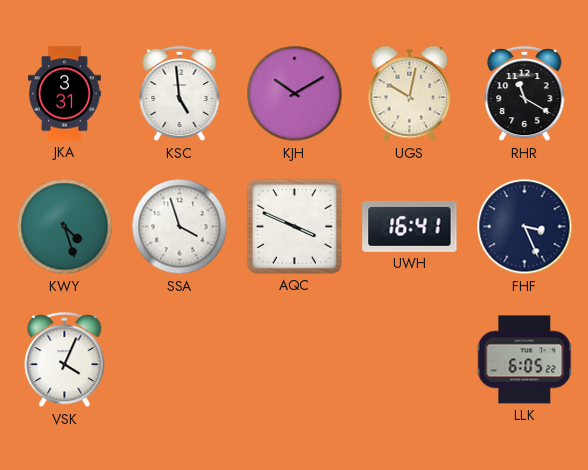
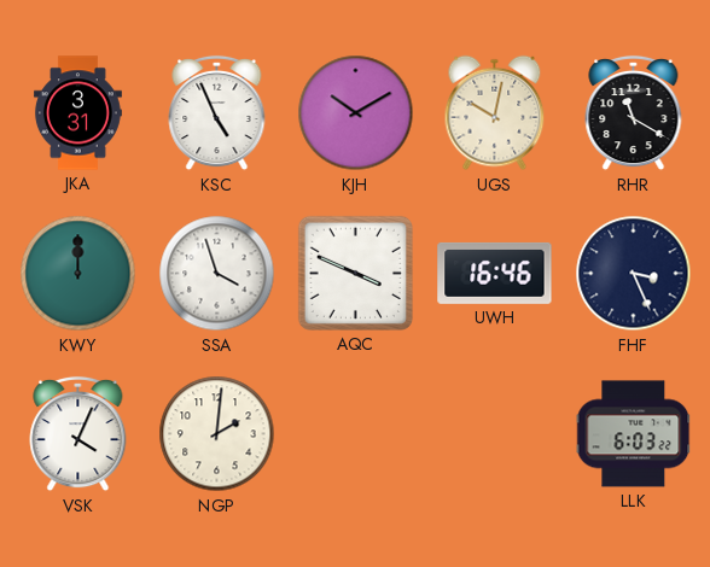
KSC: 4:59 -> 4:56
KWY: 4:27 -> 12:00
UWH: 16:41 -> 16:46
NGP: none -> 2:01
LLK: 6:05 -> 6:03
